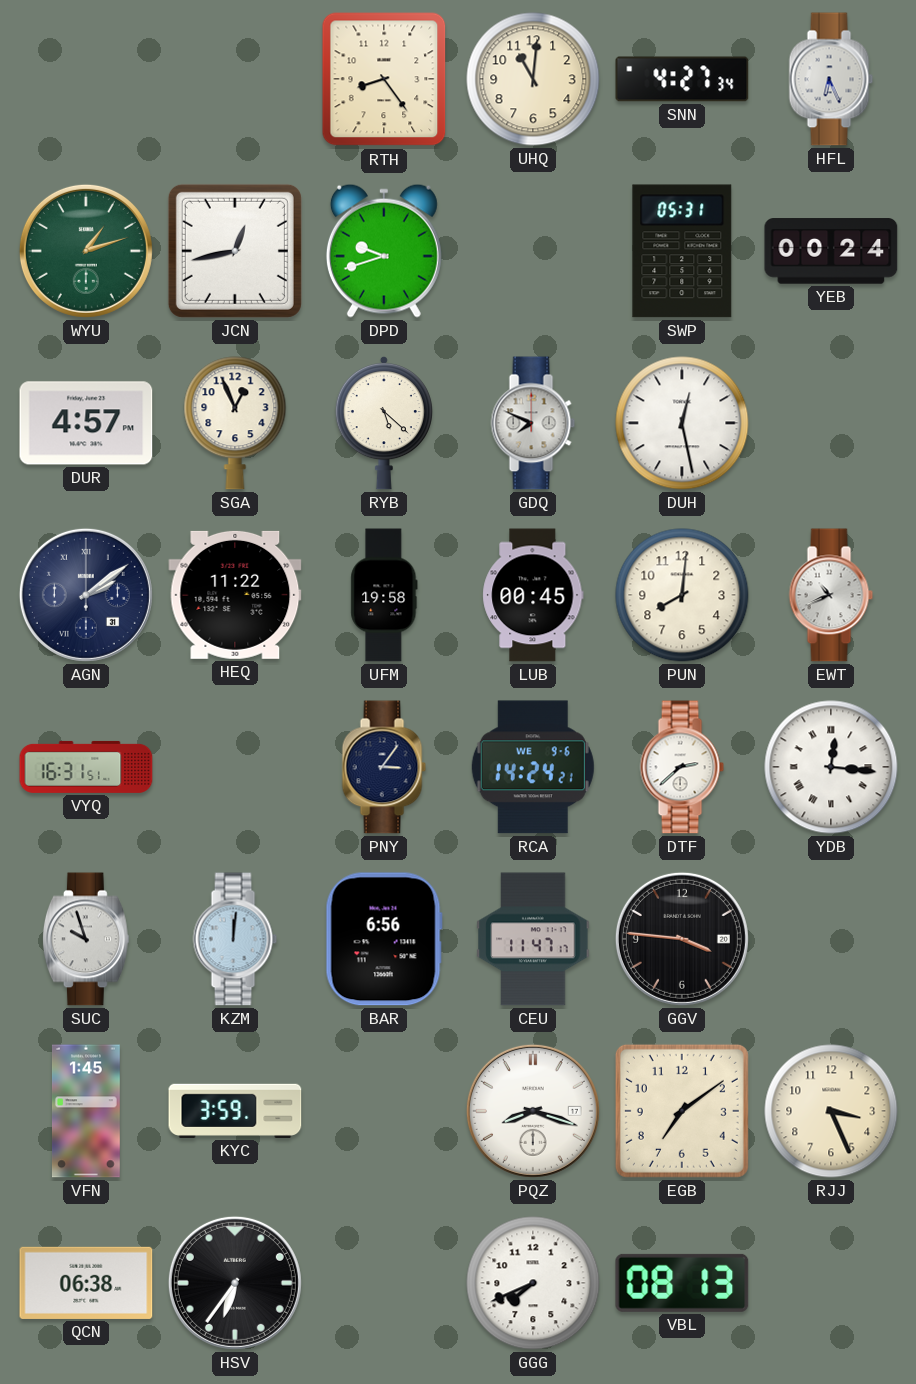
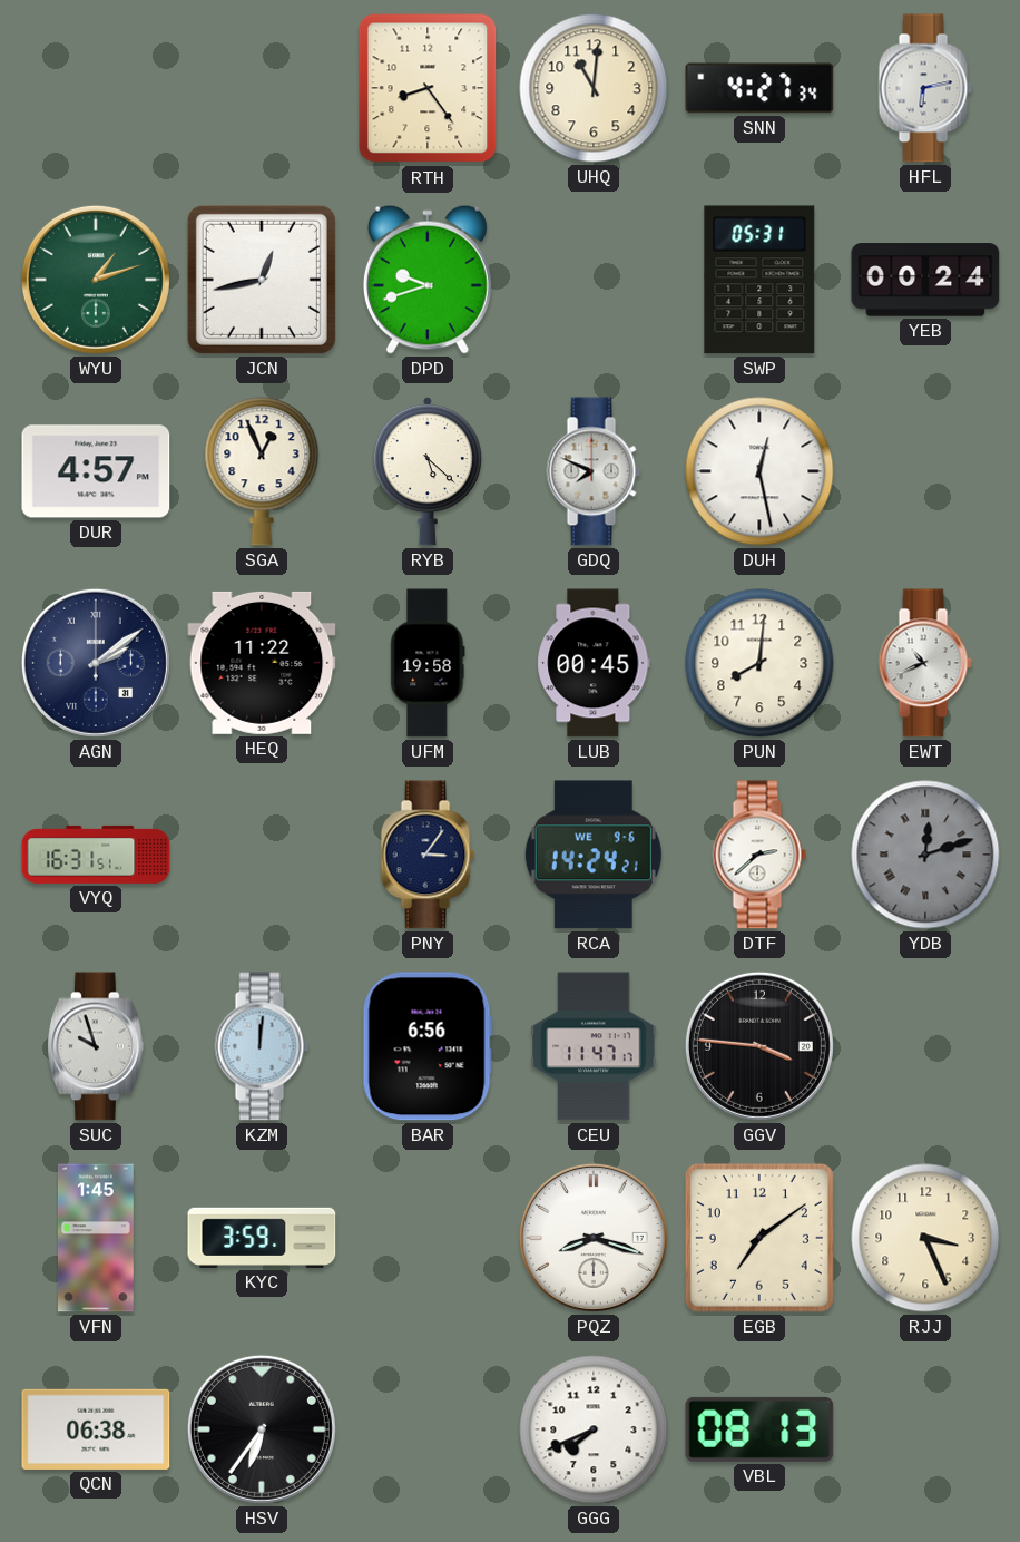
HFL: 6:26 -> 6:13
YDB: 12:16 -> 12:12
YDB dial: white -> grey
